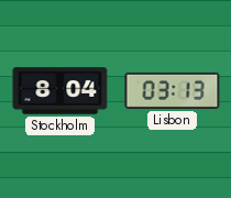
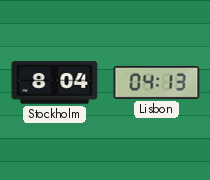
Lisbon: 03:13 -> 04:13
